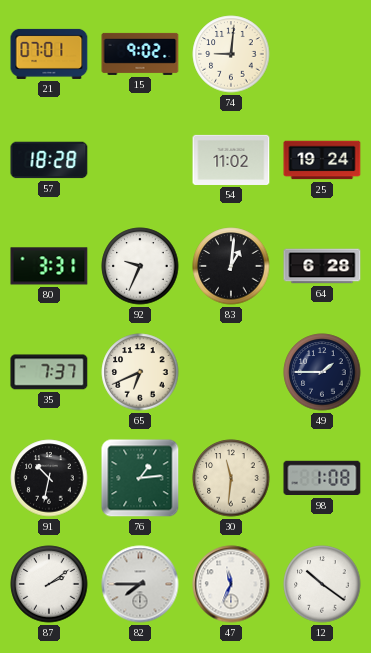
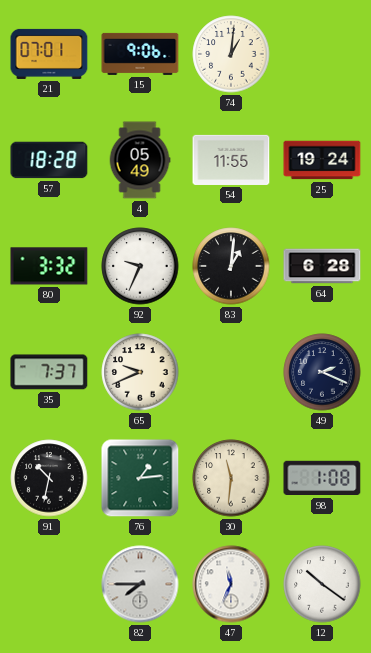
15: 9:02 -> 9:06
74: 9:01 -> 1:01
4: none -> 05:49
54: 11:02 -> 11:55
80: 3:31 -> 3:32
65: 6:41 -> 9:41
49: 1:45 -> 2:19
87: 2:09 -> none
